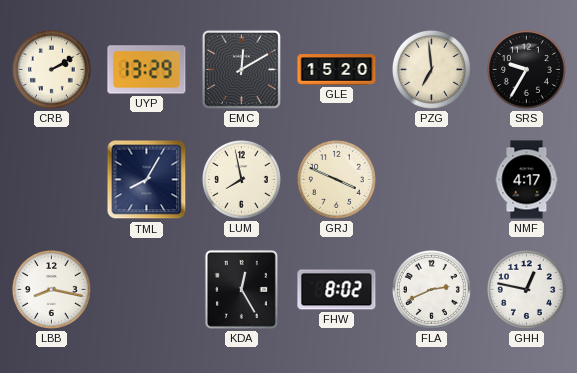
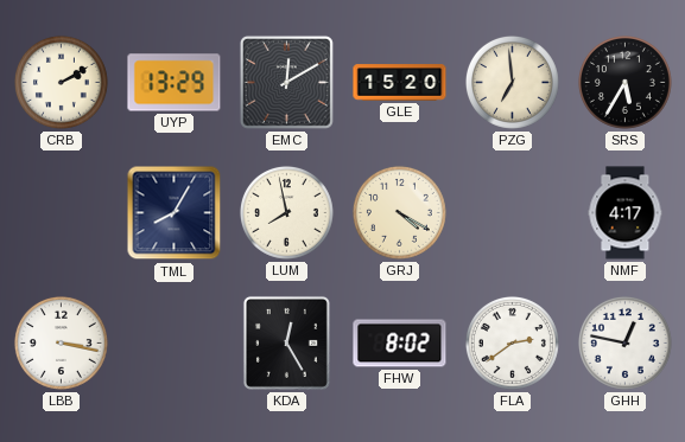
SRS: 9:35 -> 5:35
GRJ: 3:49 -> 4:20
LBB: 8:17 -> 3:17
FLA: 2:41 -> 2:39
